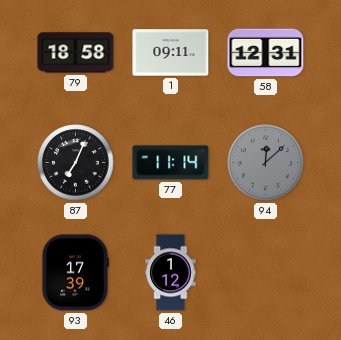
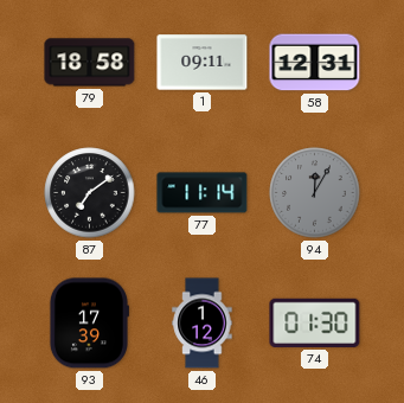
87: 7:04 -> 7:09
94: 12:08 -> 12:05
74: none -> 01:30
